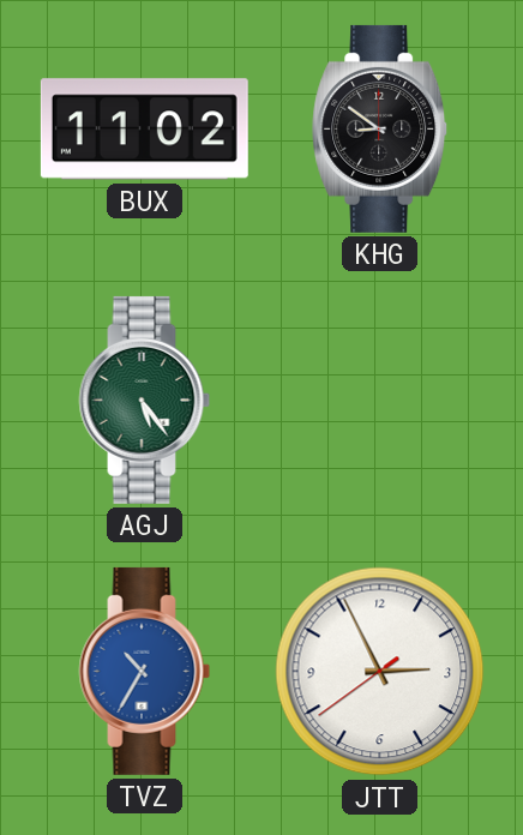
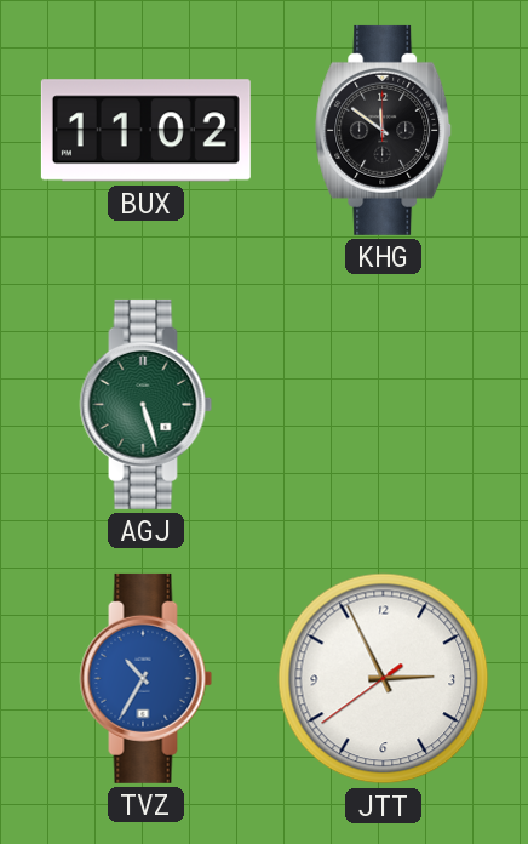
KHG: 8:51 -> 11:51
AGJ: 5:24 -> 5:27
